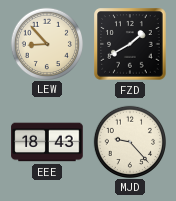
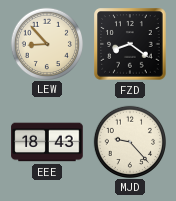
FZD: 1:40 -> 8:21
